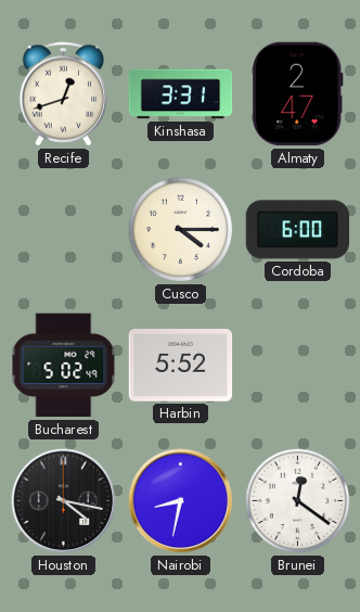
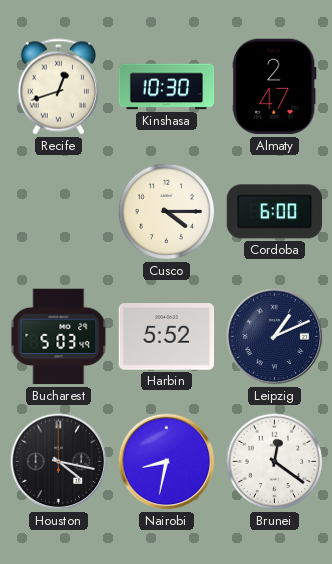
Kinshasa: 3:31 -> 10:30
Bucharest: 5:02 -> 5:03
Leipzig: none -> 1:11
